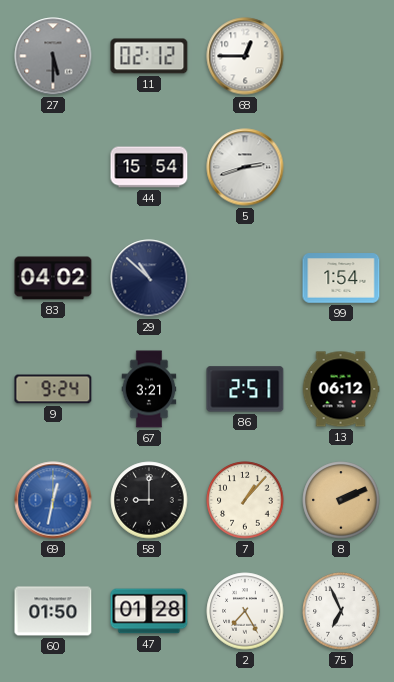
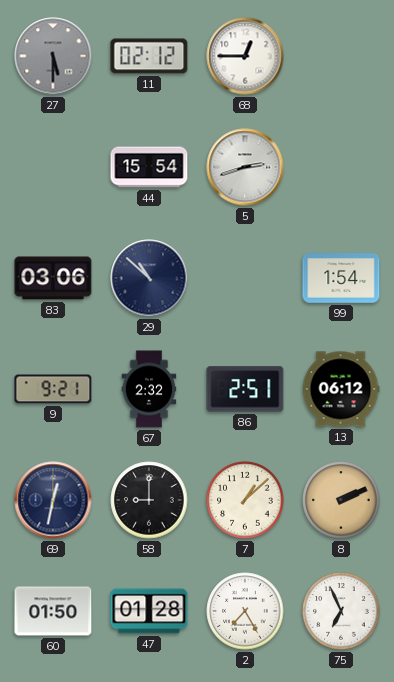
83: 04:02 -> 03:06
9: 9:24 -> 9:21
67: 3:21 -> 2:32
69 dial: blue -> navy
7: 1:07 -> 1:08
